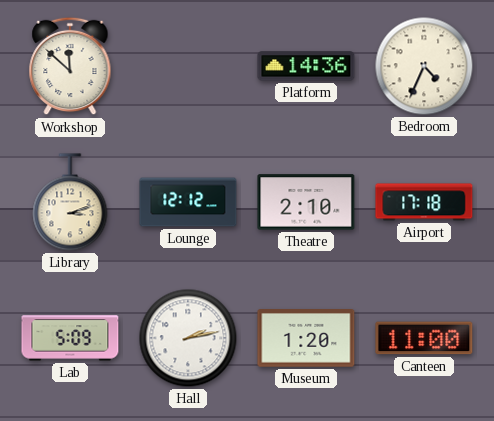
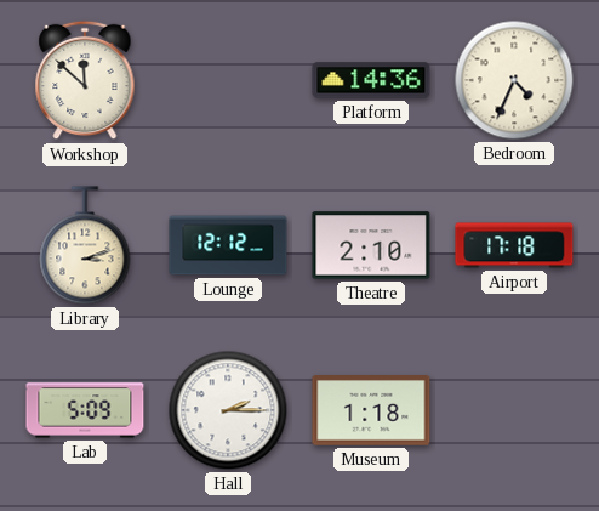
Hall: 2:13 -> 2:15
Museum: 1:20 -> 1:18
Canteen: 11:00 -> none
